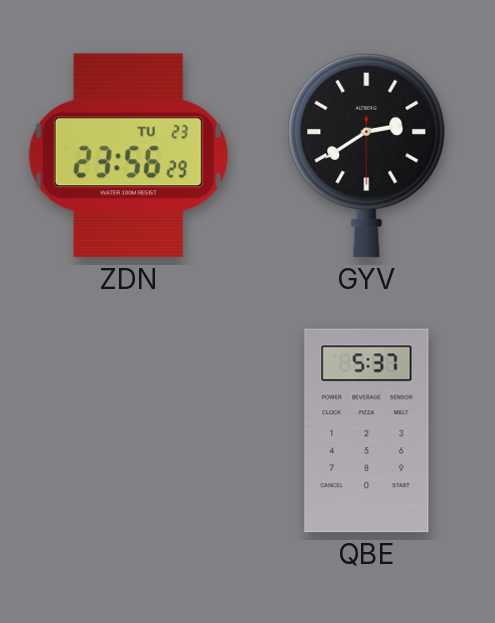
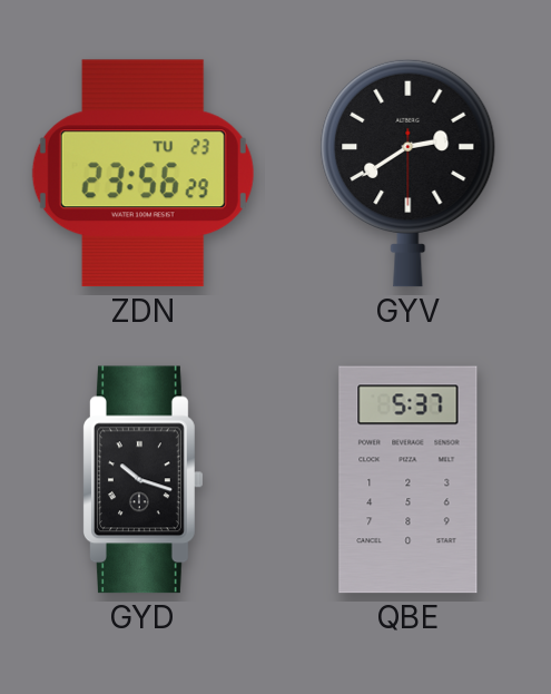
GYD: none -> 10:18
